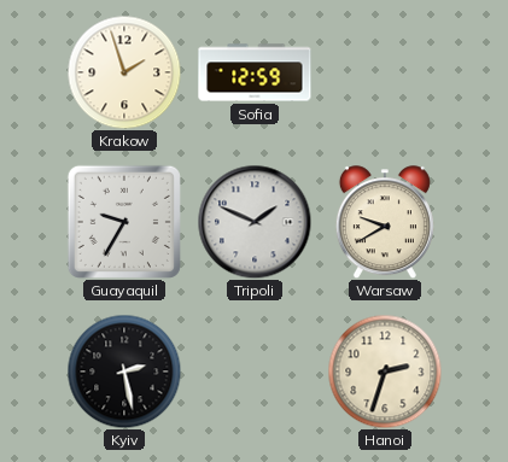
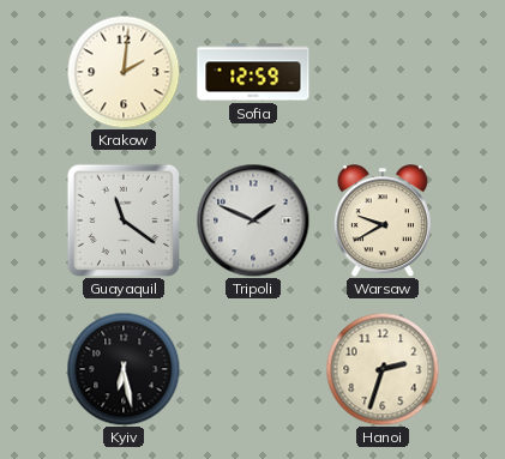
Krakow: 1:57 -> 2:01
Guayaquil: 9:35 -> 11:21
Kyiv: 2:28 -> 6:28
